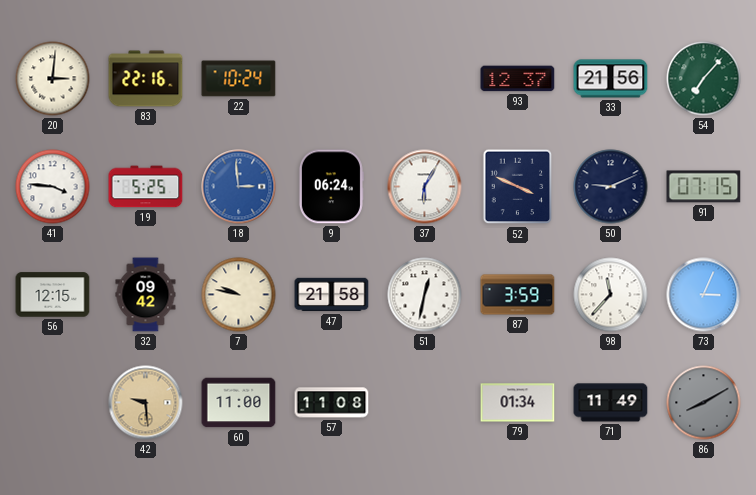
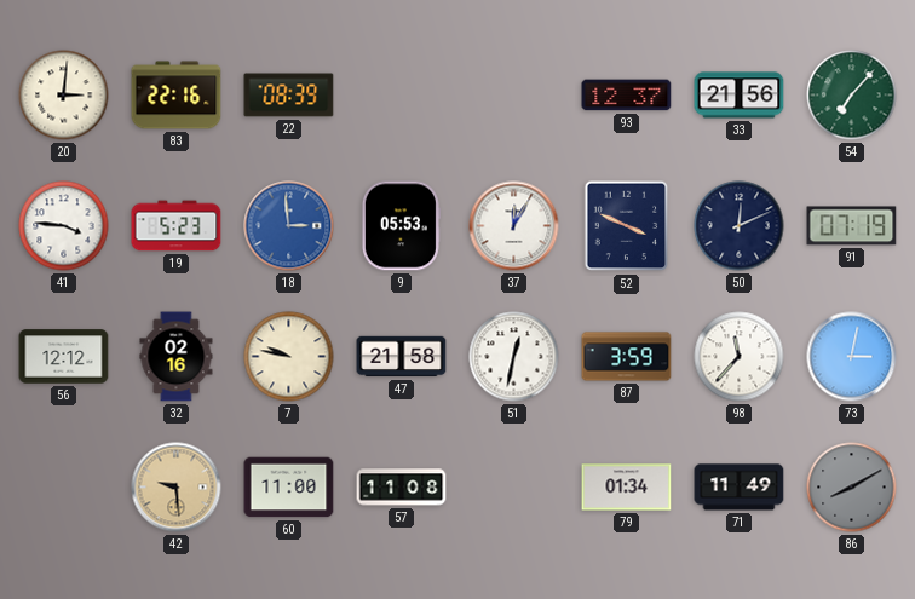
22: 10:24 -> 08:39
19: 5:25 -> 5:23
9: 06:24 -> 05:53
37: 6:05 -> 12:05
50: 9:11 -> 12:11
91: 07:15 -> 07:19
56: 12:15 -> 12:12
32: 09:42 -> 02:16
73: 3:04 -> 3:02
